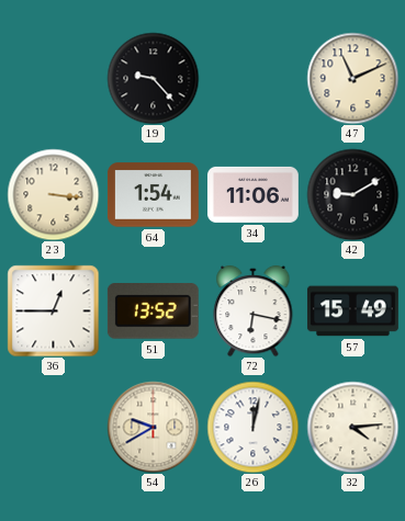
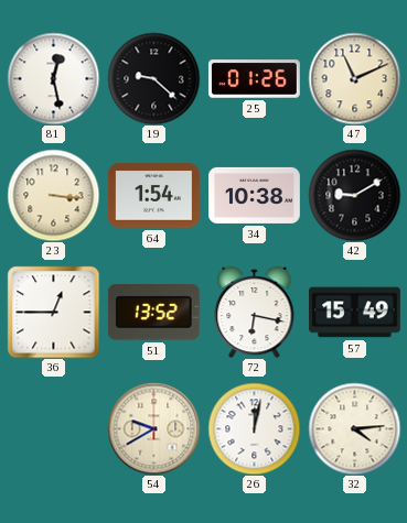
81: none -> 12:28
19: 9:23 -> 9:22
25: none -> 01:26
34: 11:06 -> 10:38
